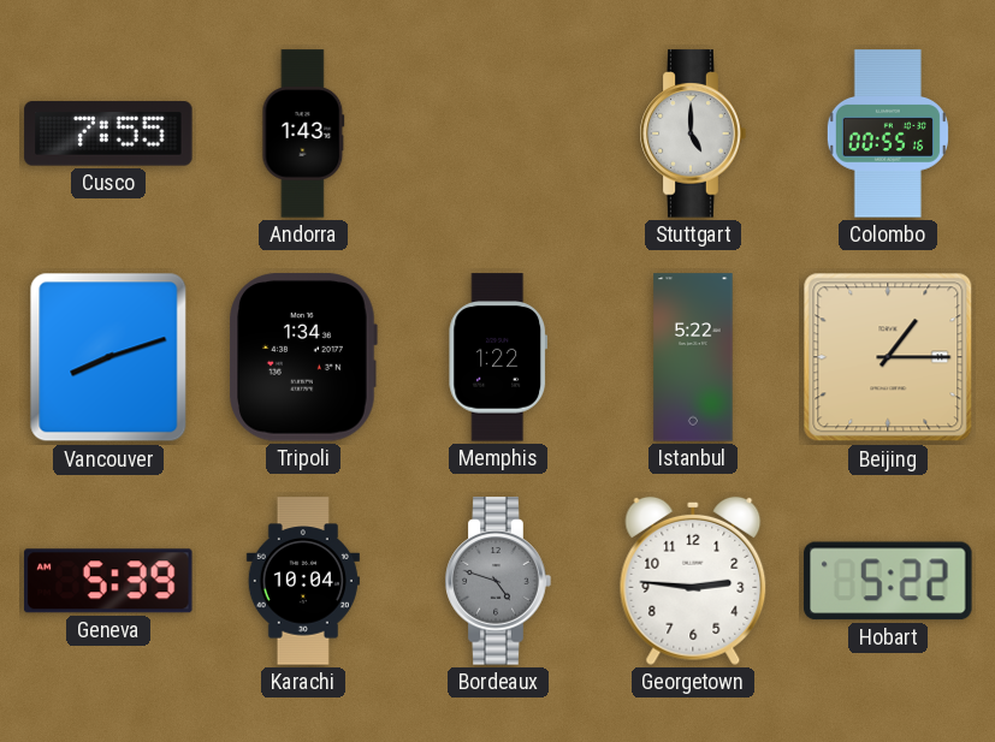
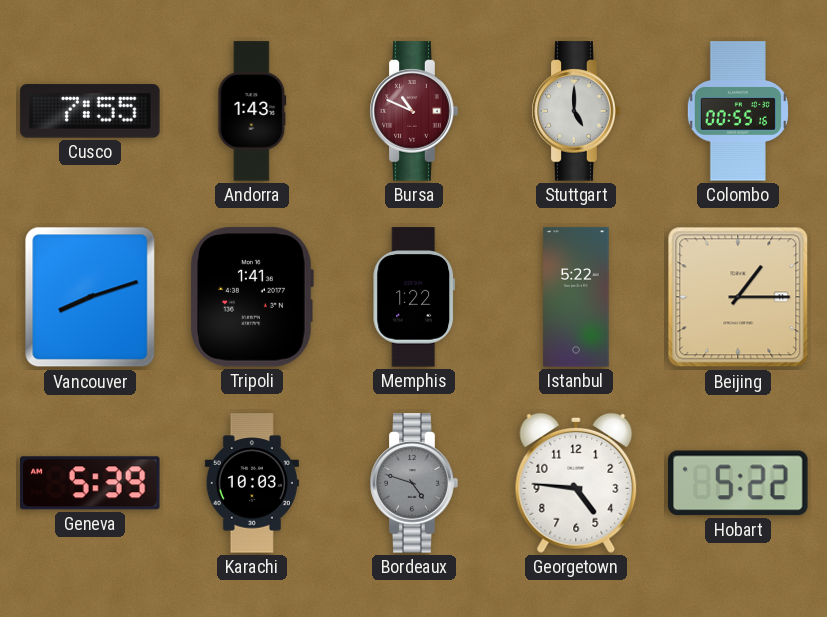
Bursa: none -> 10:49
Tripoli: 1:34 -> 1:41
Karachi: 10:04 -> 10:03
Georgetown: 2:46 -> 4:46
